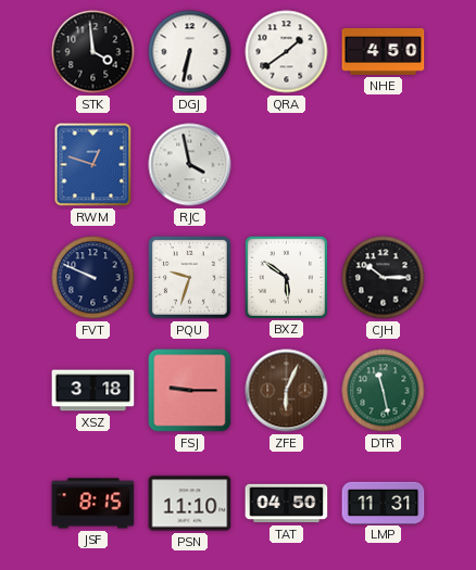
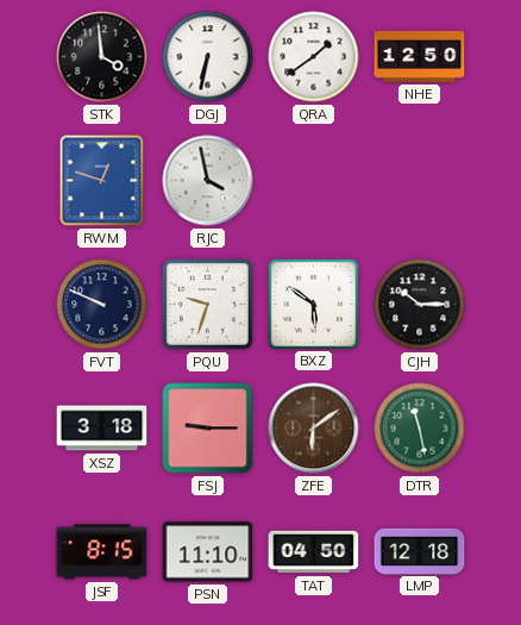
NHE: 4:50 -> 12:50
ZFE: 6:04 -> 6:09
LMP: 11:31 -> 12:18
